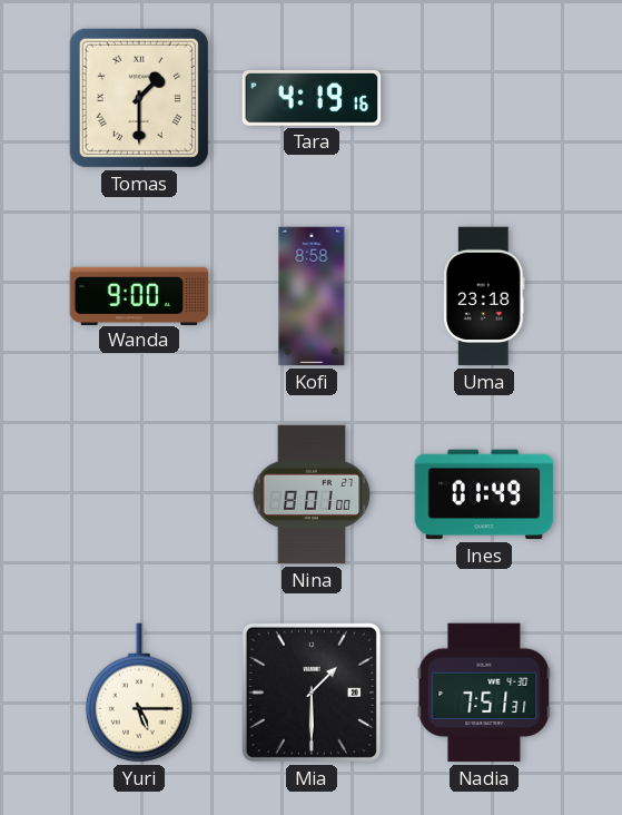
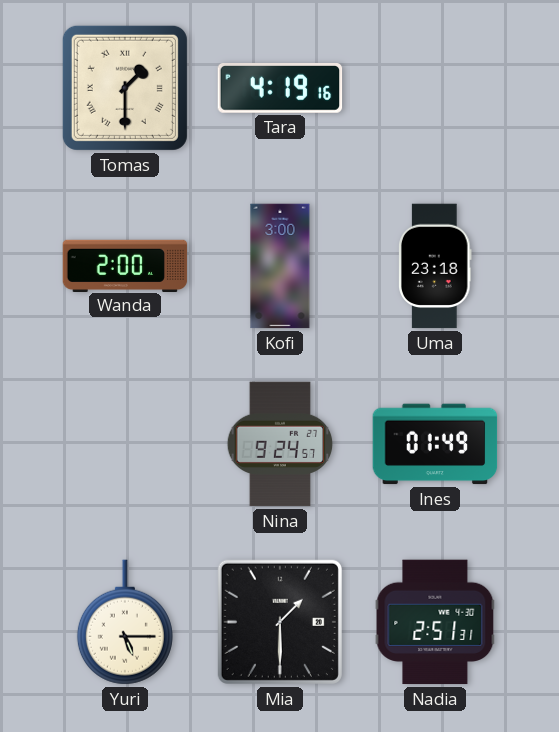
Wanda: 9:00 -> 2:00
Kofi: 8:58 -> 3:00
Nina: 8:01 -> 9:24
Nadia: 7:51 -> 2:51
